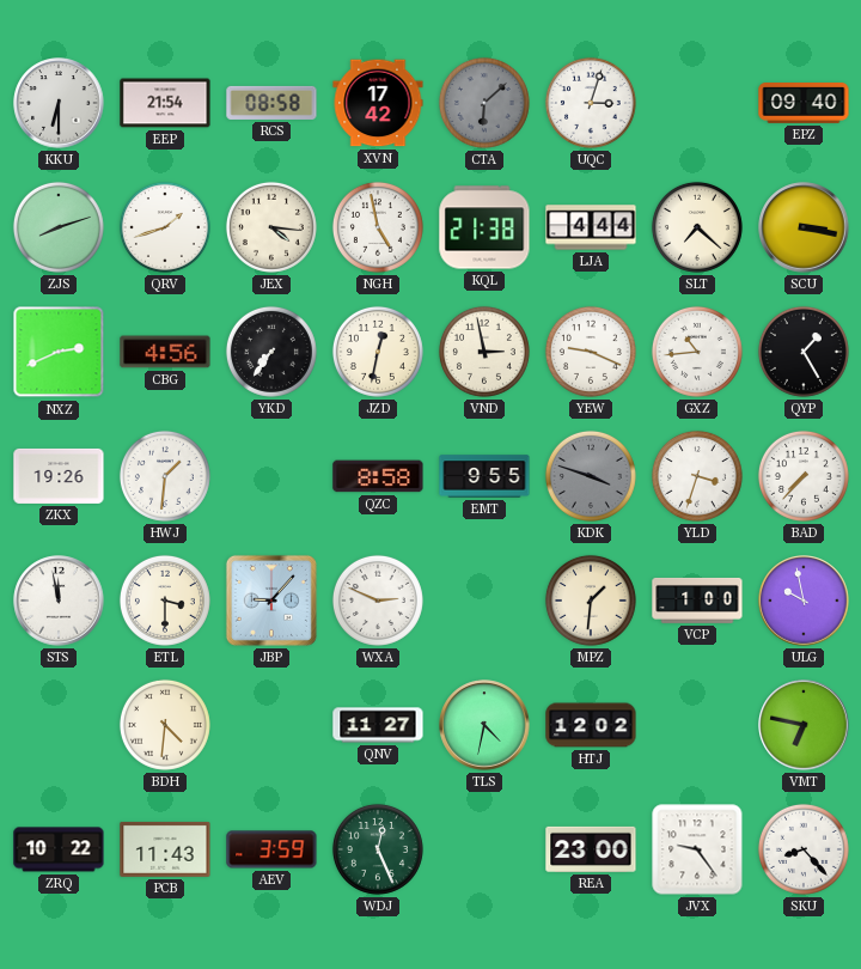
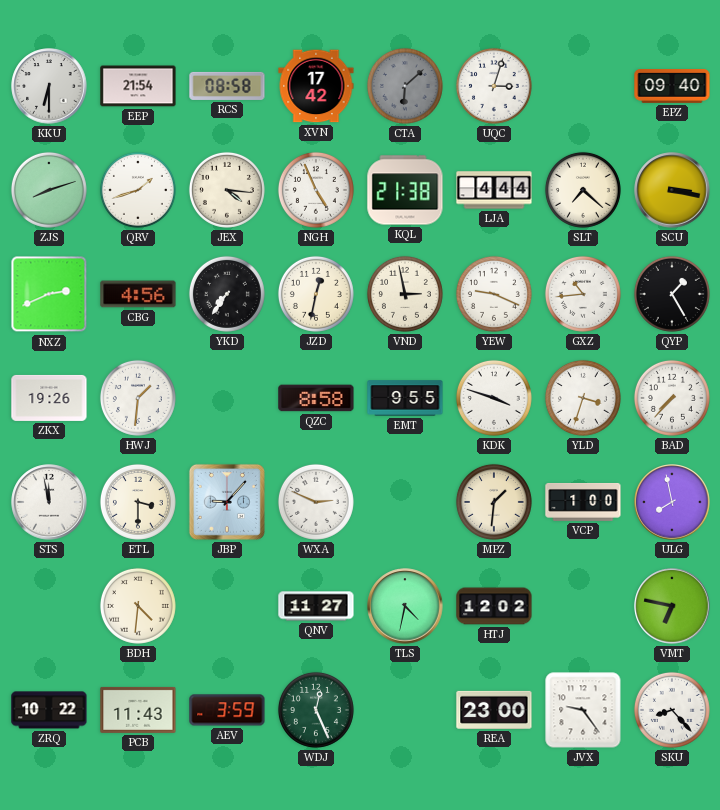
NGH: 4:58 -> 4:56
KDK dial: grey -> white
ULG: 9:58 -> 7:58
